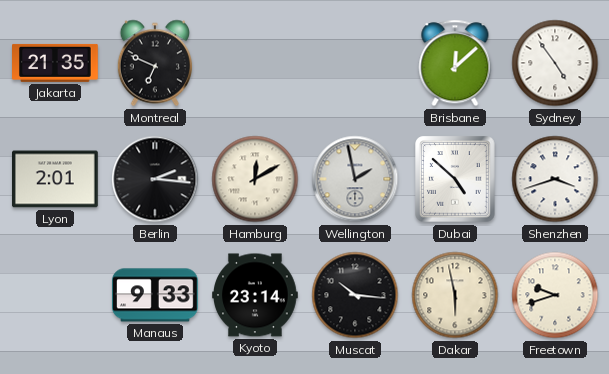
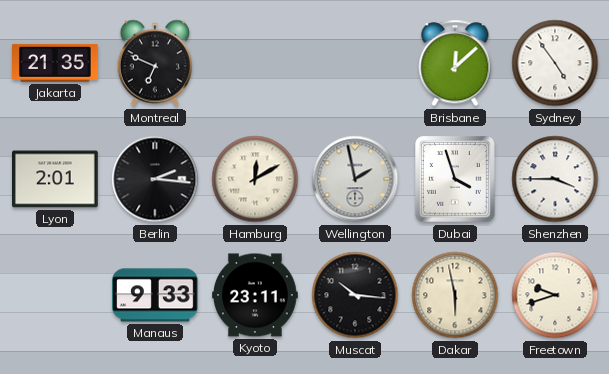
Dubai: 4:52 -> 3:57
Shenzhen: 3:42 -> 3:45
Kyoto: 23:14 -> 23:11
